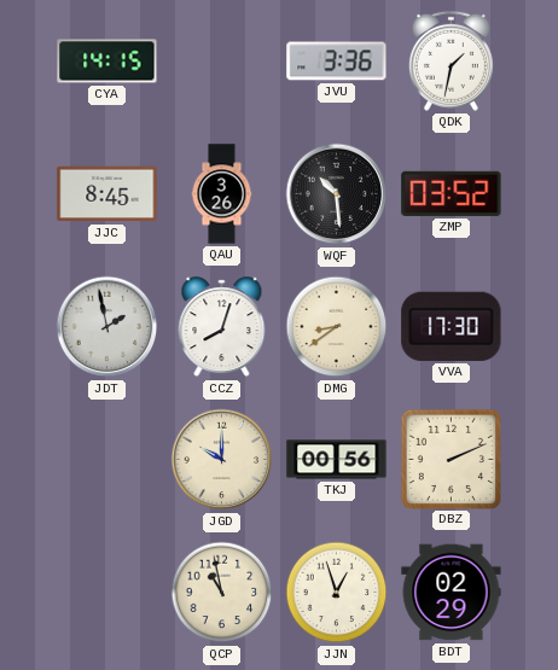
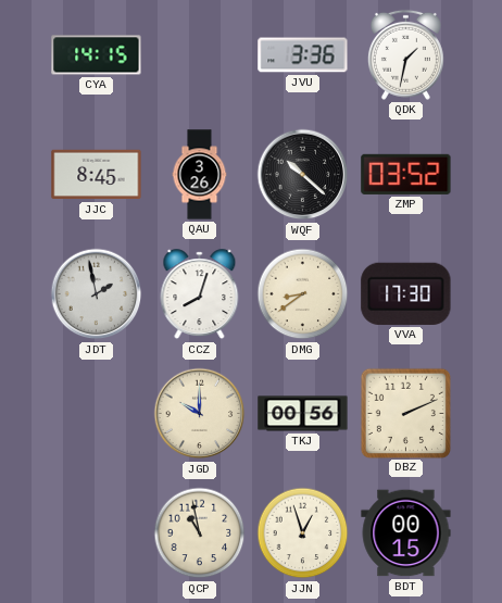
WQF: 10:29 -> 10:22
BDT: 02:29 -> 00:15
